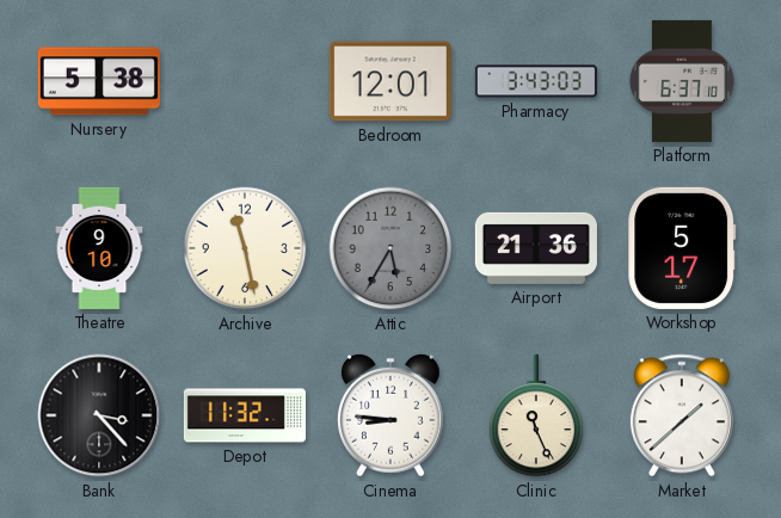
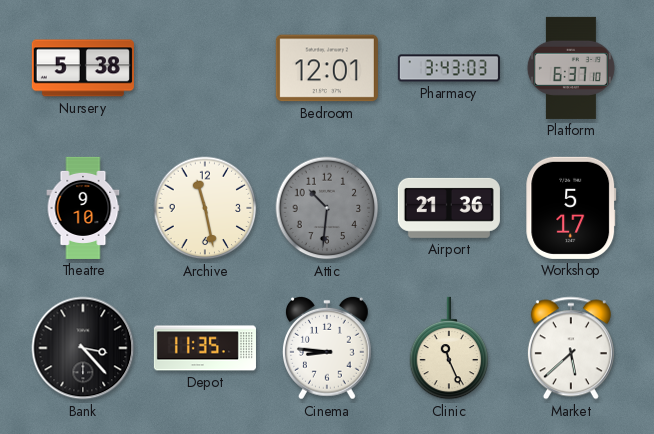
Attic: 5:35 -> 10:31
Depot: 11:32 -> 11:35
Market: 1:38 -> 5:38
